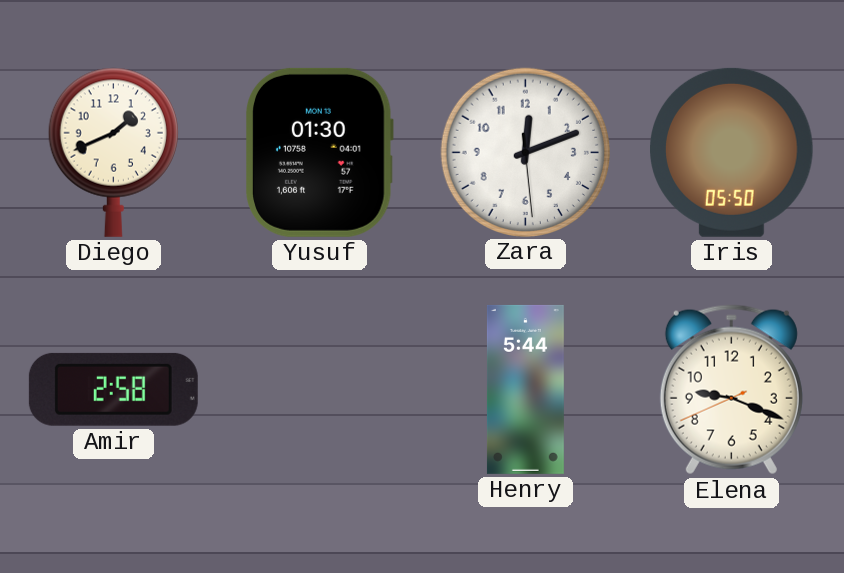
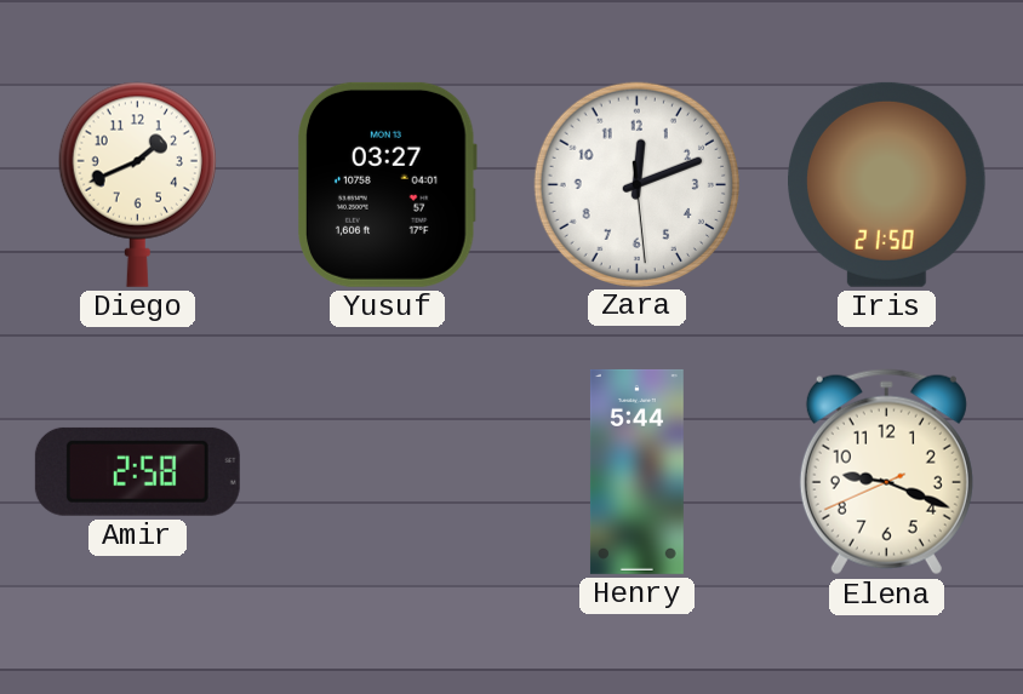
Yusuf: 01:30 -> 03:27
Iris: 05:50 -> 21:50
